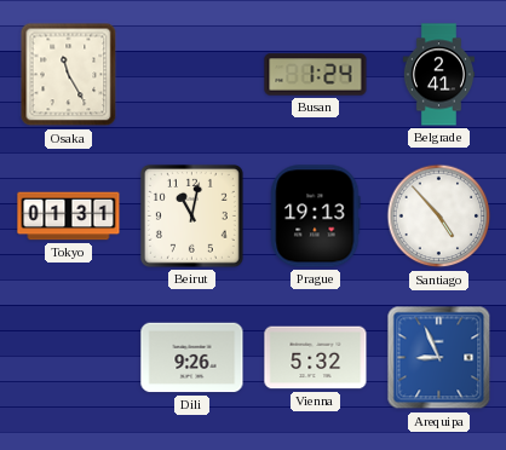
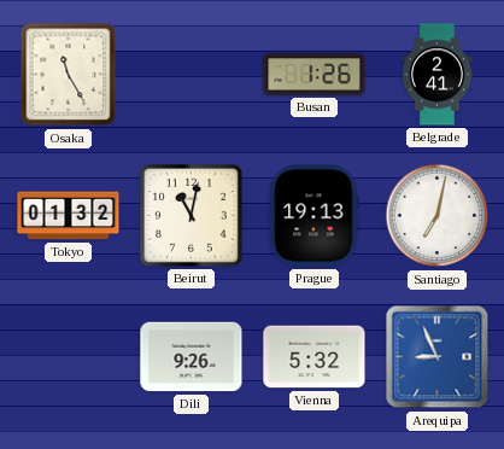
Busan: 1:24 -> 1:26
Tokyo: 01:31 -> 01:32
Santiago: 4:53 -> 7:02
